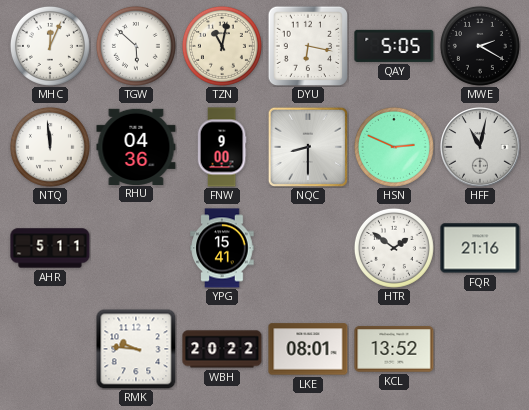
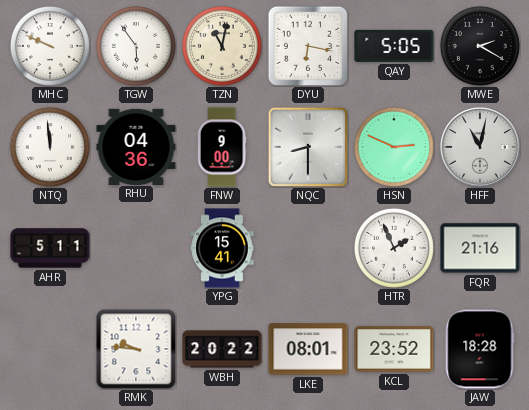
MHC: 12:04 -> 9:49
TGW: 5:52 -> 5:54
HTR: 1:51 -> 1:56
KCL: 13:52 -> 23:52
JAW: none -> 18:28
